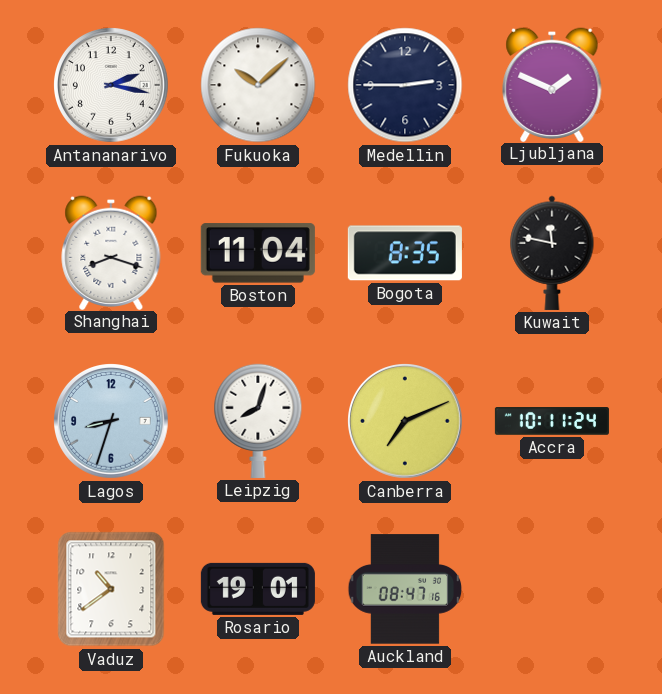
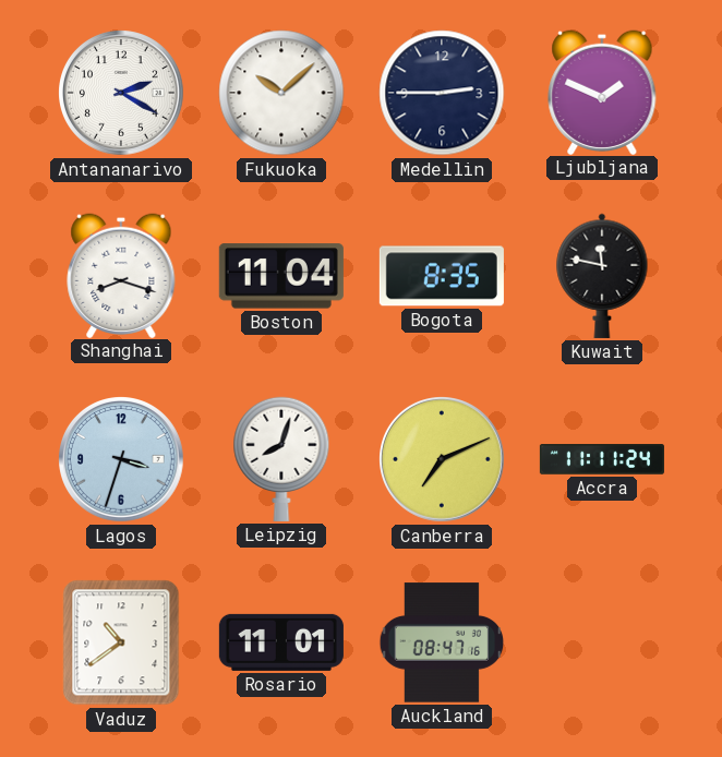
Antananarivo: 2:17 -> 2:20
Lagos: 8:33 -> 3:33
Accra: 10:11 -> 11:11
Rosario: 19:01 -> 11:01
